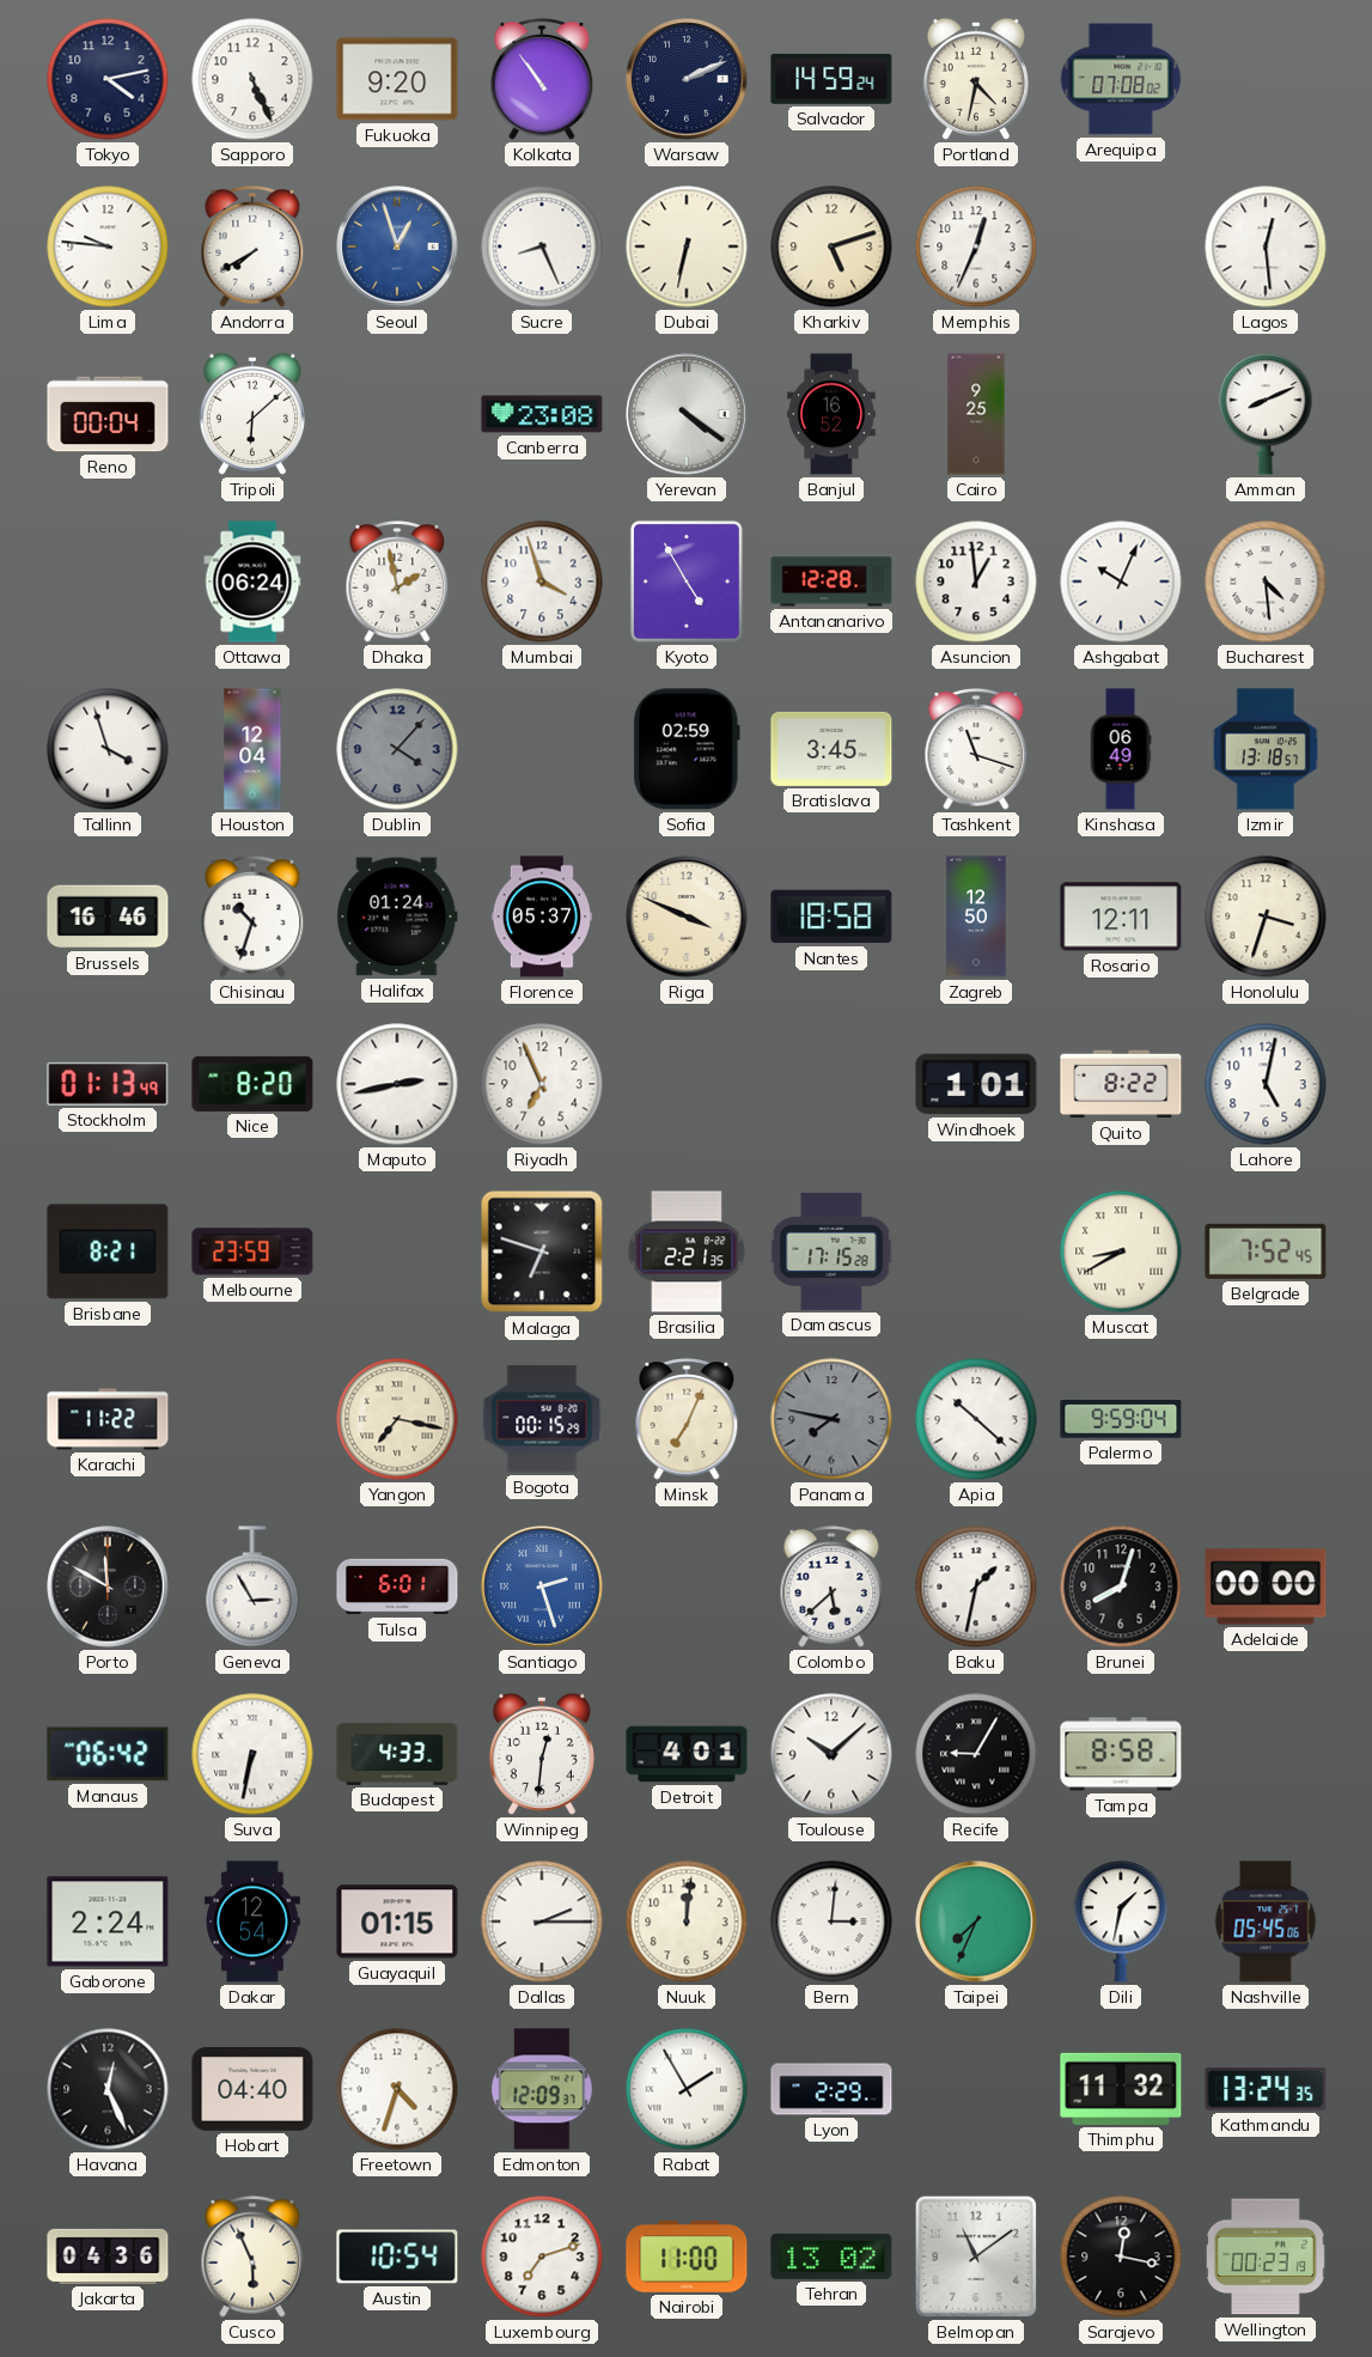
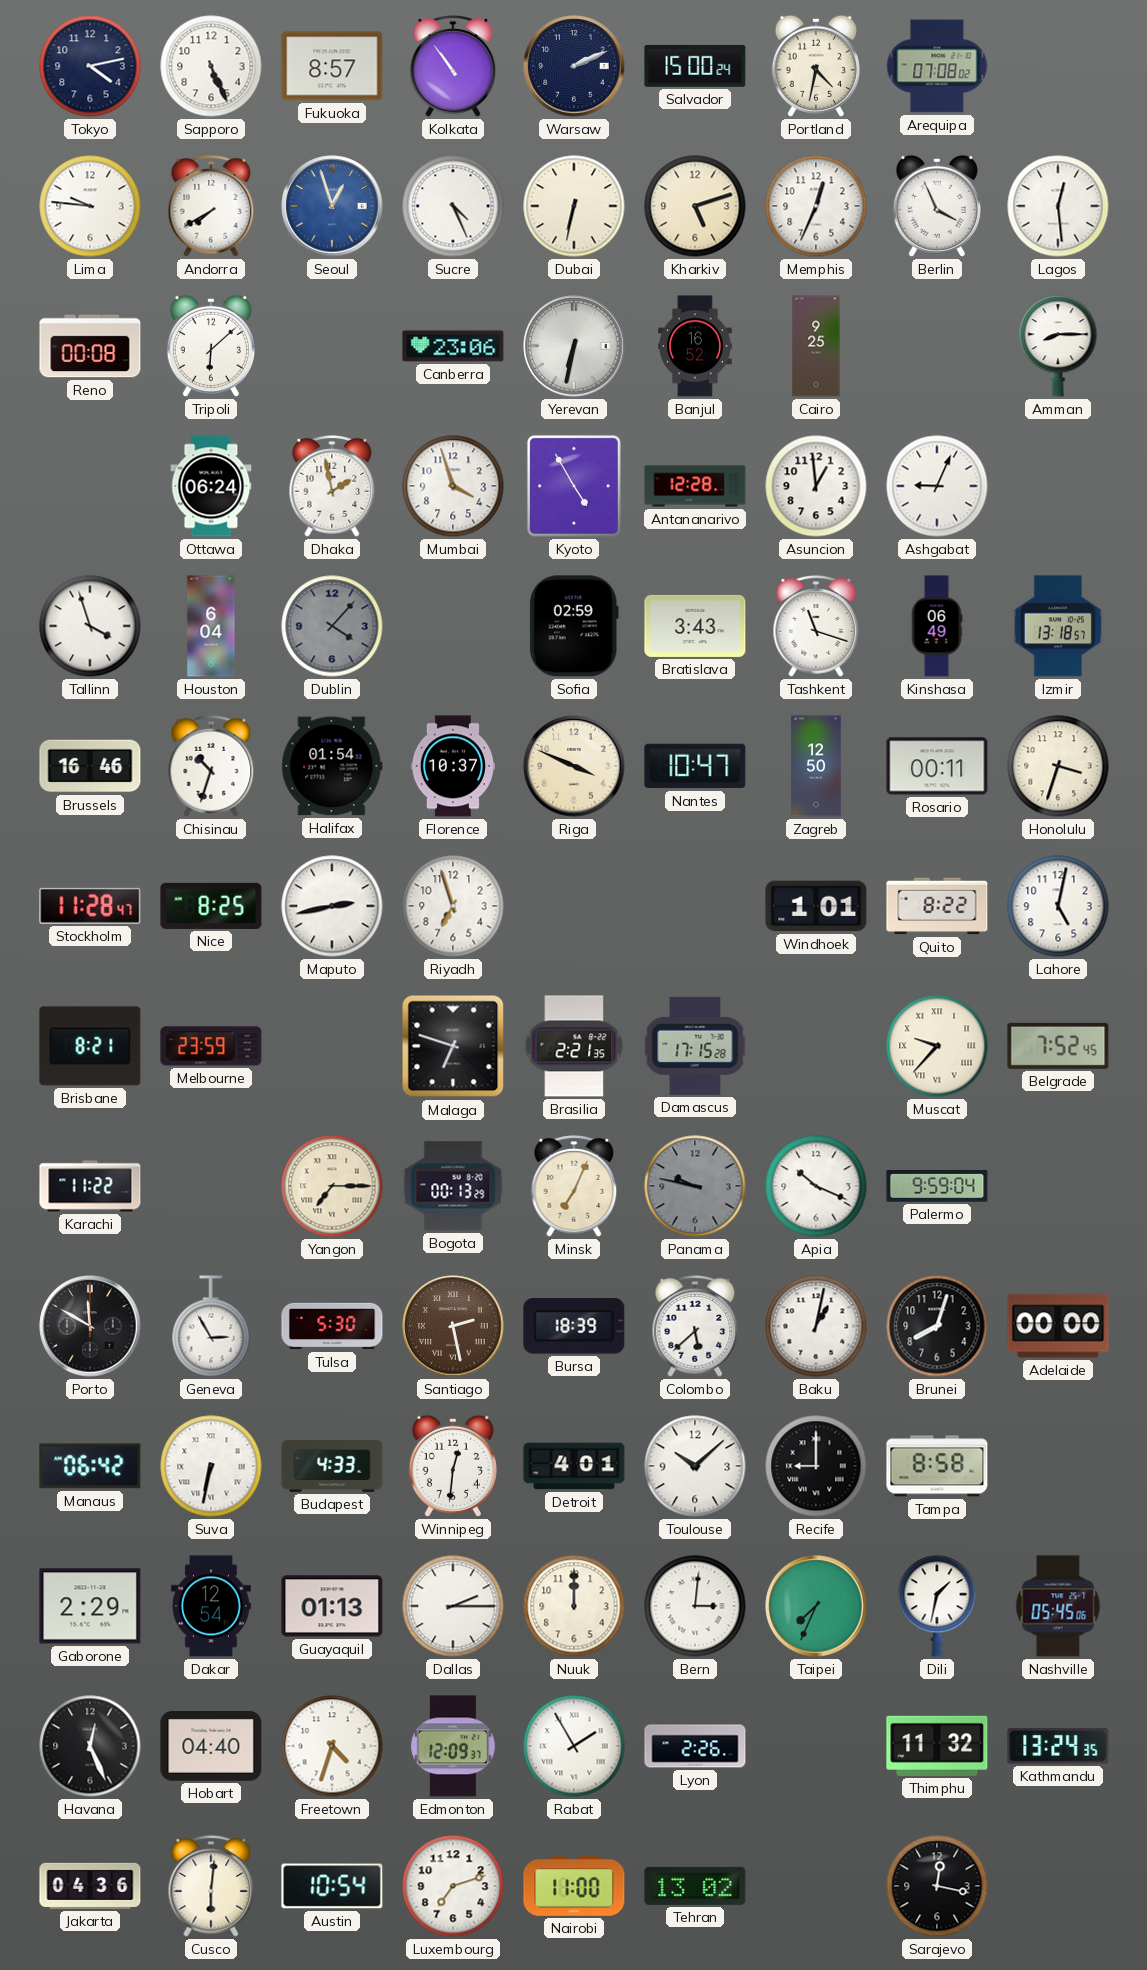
Fukuoka: 9:20 -> 8:57
Salvador: 14:59 -> 15:00
Sucre: 8:26 -> 4:26
Berlin: none -> 3:56
Reno: 00:04 -> 00:08
Canberra: 23:08 -> 23:06
Yerevan: 4:21 -> 6:32
Amman: 8:11 -> 8:15
Ashgabat: 10:04 -> 9:04
Bucharest: 4:29 -> none
Houston: 12:04 -> 6:04
Bratislava: 3:45 -> 3:43
Halifax: 01:24 -> 01:54
Florence: 05:37 -> 10:37
Nantes: 18:58 -> 10:47
Rosario: 12:11 -> 00:11
Stockholm: 01:13 -> 11:28
Nice: 8:20 -> 8:25
Riyadh: 6:56 -> 6:57
Muscat: 8:40 -> 9:37
Yangon: 7:17 -> 7:15
Bogota: 00:15 -> 00:13
Panama: 7:47 -> 9:47
Apia: 10:22 -> 10:19
Tulsa: 6:01 -> 5:30
Santiago: 2:27 -> 2:28
Santiago dial: blue -> brown
Bursa: none -> 18:39
Baku: 1:32 -> 1:02
Recife: 9:05 -> 9:00
Gaborone: 2:24 -> 2:29
Guayaquil: 01:15 -> 01:13
Nuuk: 12:01 -> 12:00
Lyon: 2:29 -> 2:26
Cusco: 5:56 -> 6:01
Belmopan: 11:09 -> none
Wellington: 00:23 -> none
